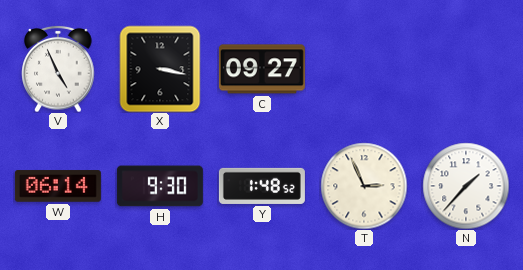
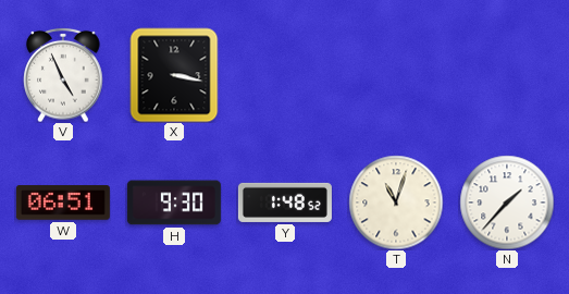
C: 09:27 -> none
W: 06:14 -> 06:51
T: 2:56 -> 11:03
